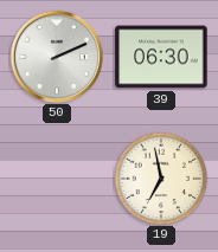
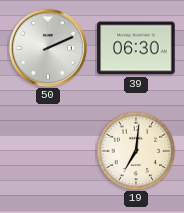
19: 6:58 -> 7:01
